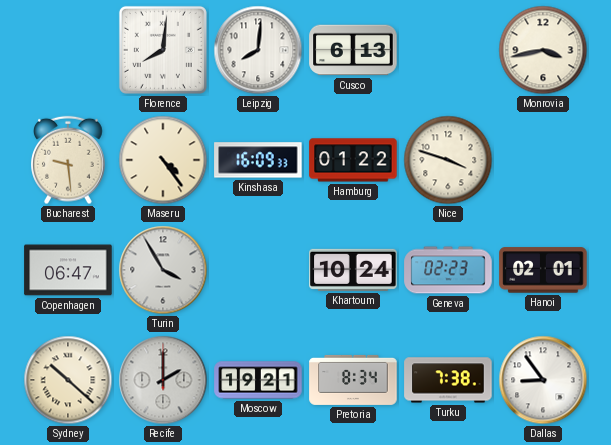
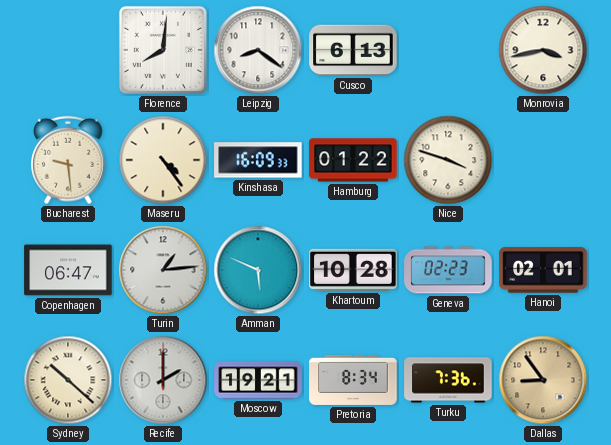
Leipzig: 8:01 -> 8:21
Turin: 3:55 -> 1:14
Amman: none -> 5:49
Khartoum: 10:24 -> 10:28
Turku: 7:38 -> 7:36
Dallas dial: white -> champagne
